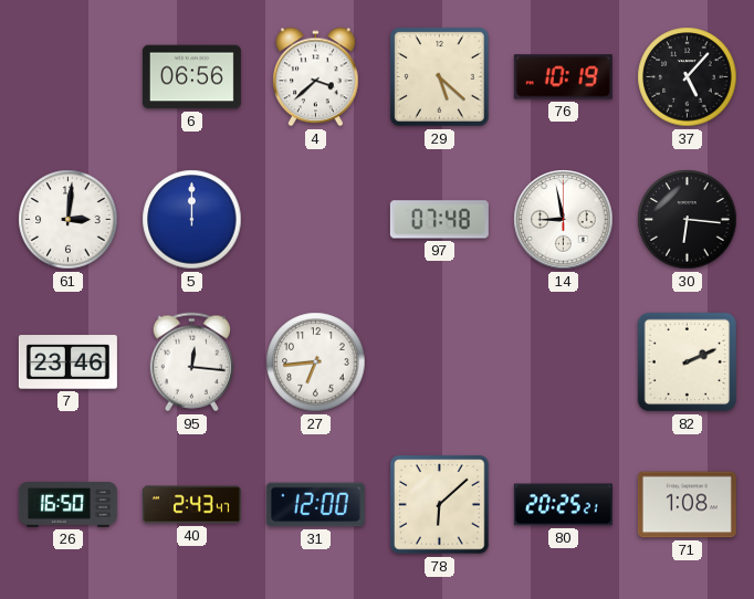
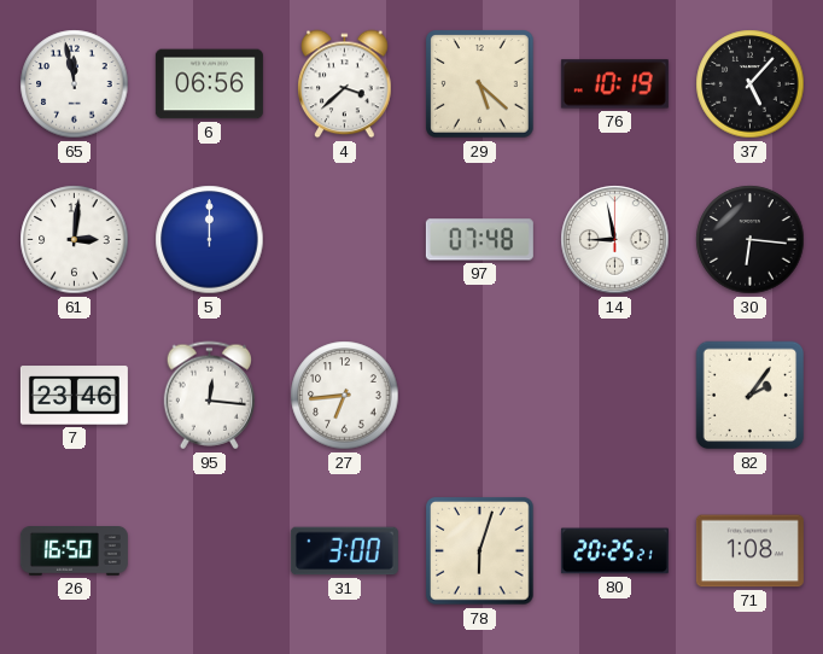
65: none -> 11:58
82: 2:11 -> 2:06
40: 2:43 -> none
31: 12:00 -> 3:00
78: 6:08 -> 6:03
